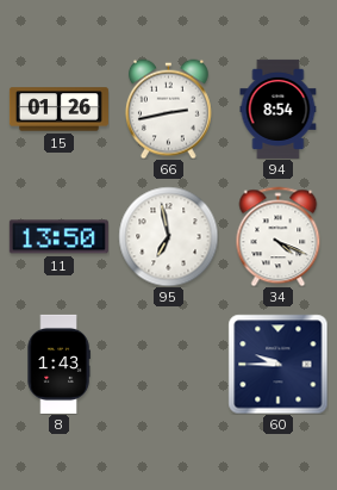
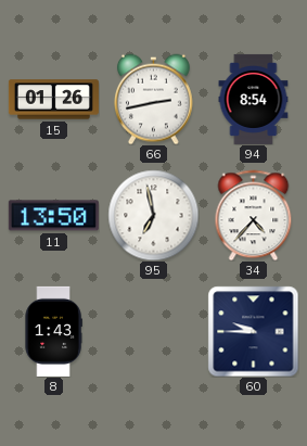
34: 4:19 -> 4:37
